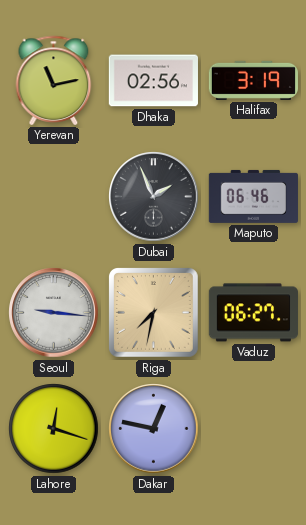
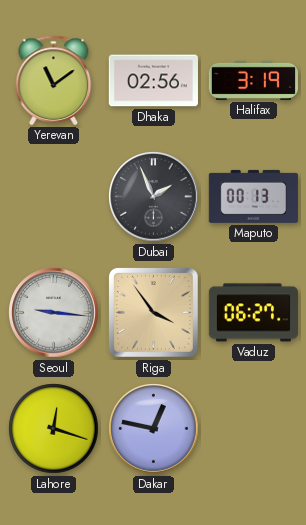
Yerevan: 11:13 -> 11:09
Maputo: 06:46 -> 00:13
Riga: 7:32 -> 3:54
